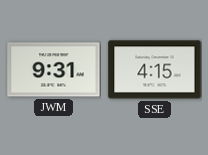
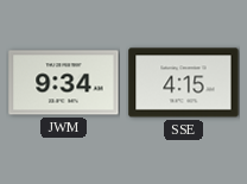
JWM: 9:31 -> 9:34
